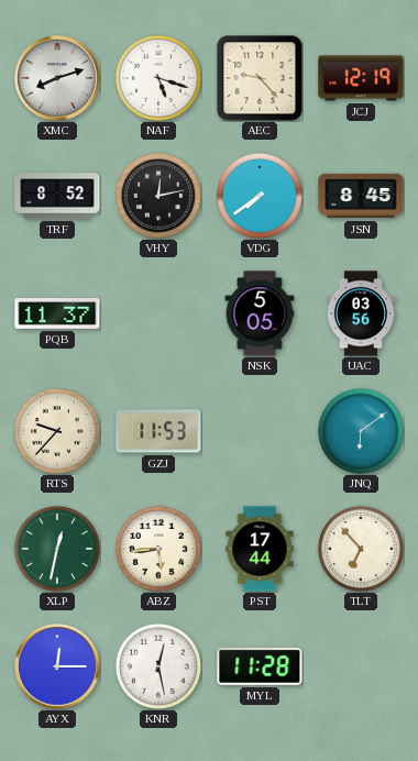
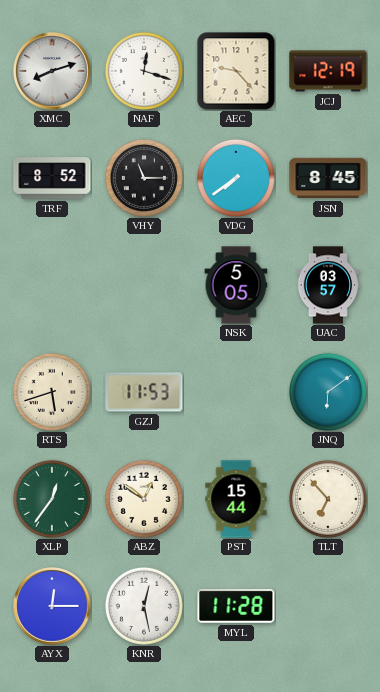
NAF: 5:18 -> 12:18
VHY: 12:13 -> 11:15
PQB: 11:37 -> none
UAC: 03:56 -> 03:57
RTS: 9:37 -> 5:42
XLP: 12:32 -> 12:36
ABZ: 5:44 -> 12:51
PST: 17:44 -> 15:44
